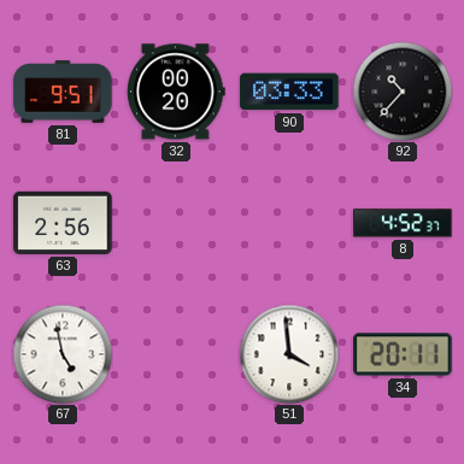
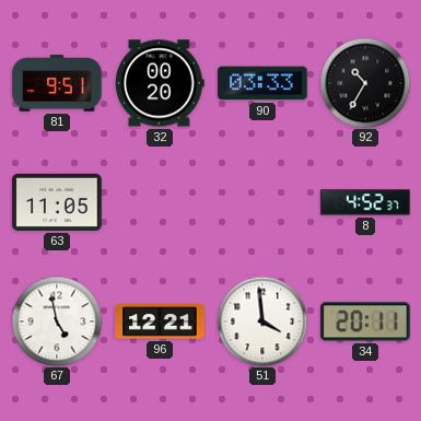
92: 10:37 -> 10:35
63: 2:56 -> 11:05
96: none -> 12:21
